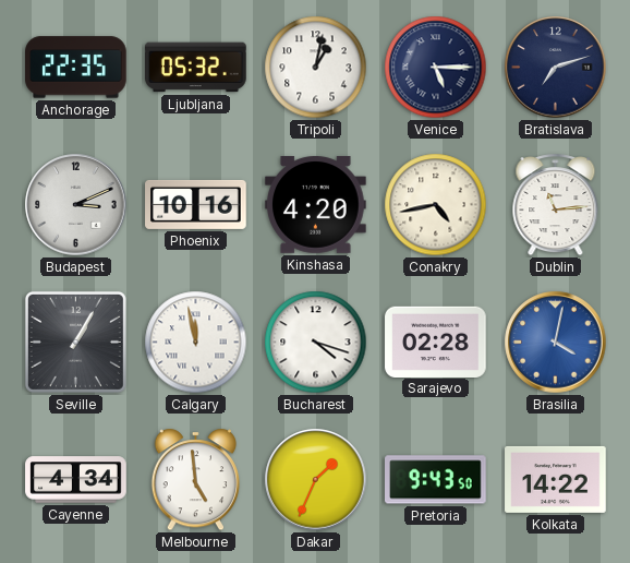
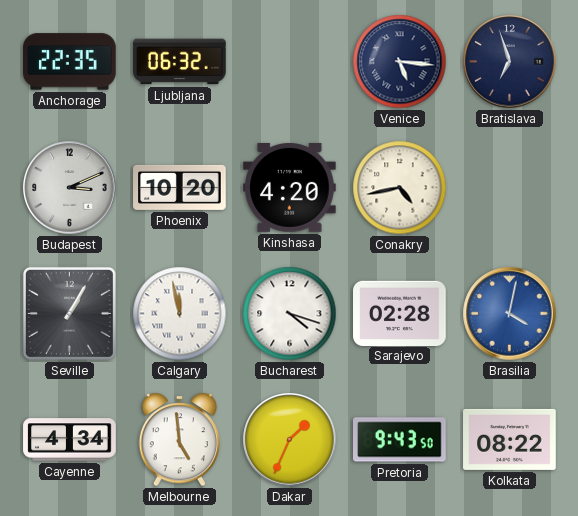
Ljubljana: 05:32 -> 06:32
Tripoli: 1:02 -> none
Venice: 5:15 -> 5:16
Bratislava: 7:12 -> 6:57
Phoenix: 10:16 -> 10:20
Dublin: 11:14 -> none
Kolkata: 14:22 -> 08:22
